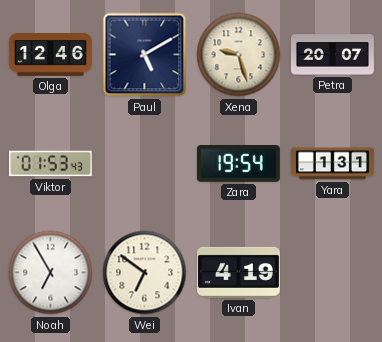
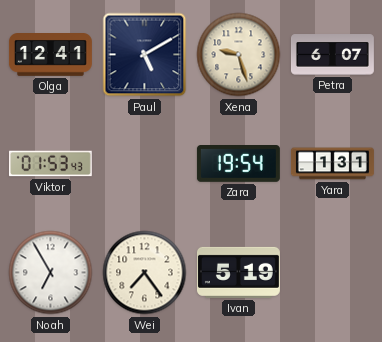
Olga: 12:46 -> 12:41
Petra: 20:07 -> 6:07
Wei: 6:51 -> 7:24
Ivan: 4:19 -> 5:19
